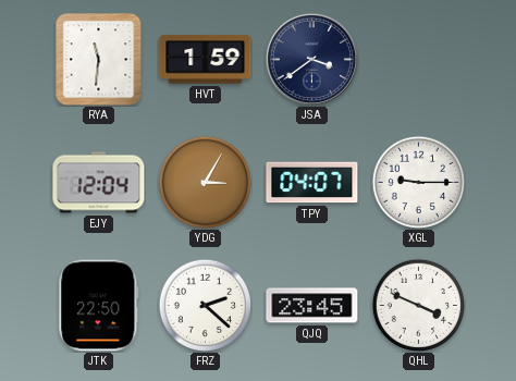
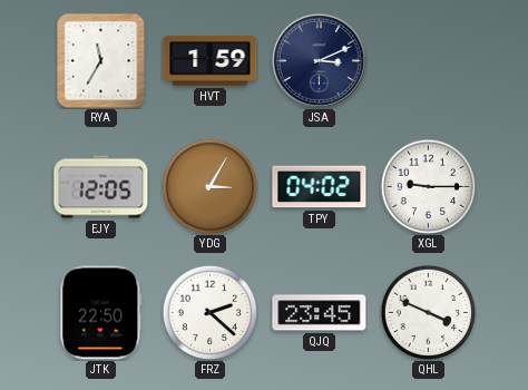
RYA: 11:31 -> 11:35
JSA: 3:39 -> 3:11
EJY: 12:04 -> 12:05
TPY: 04:07 -> 04:02
